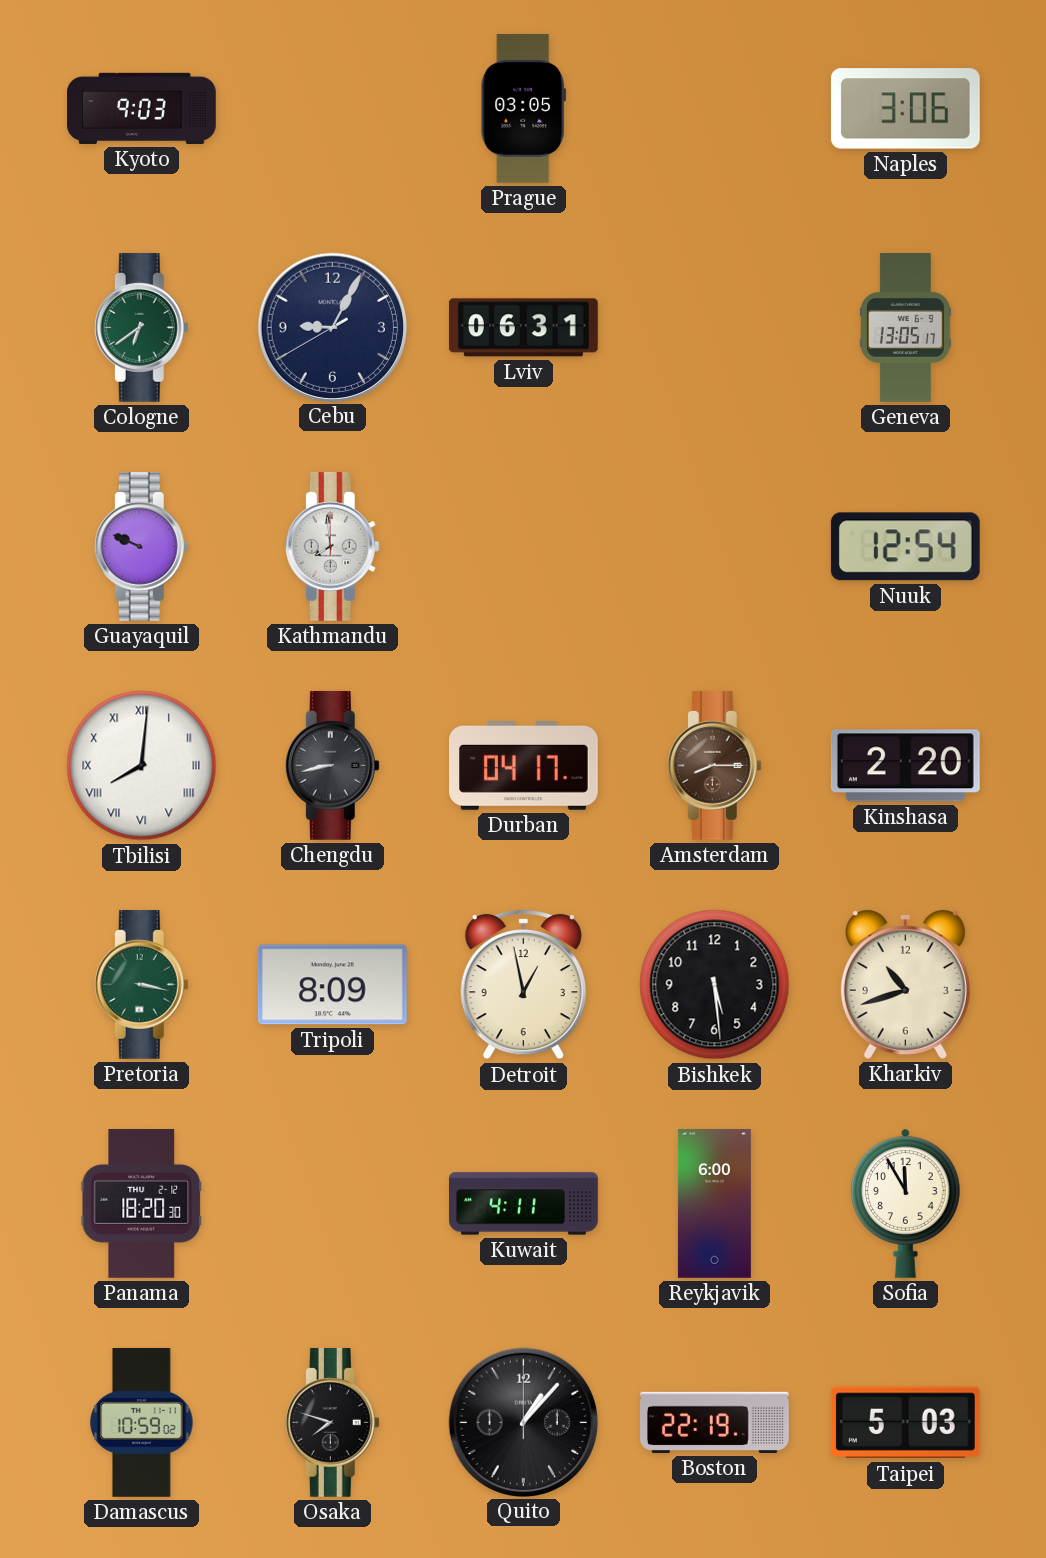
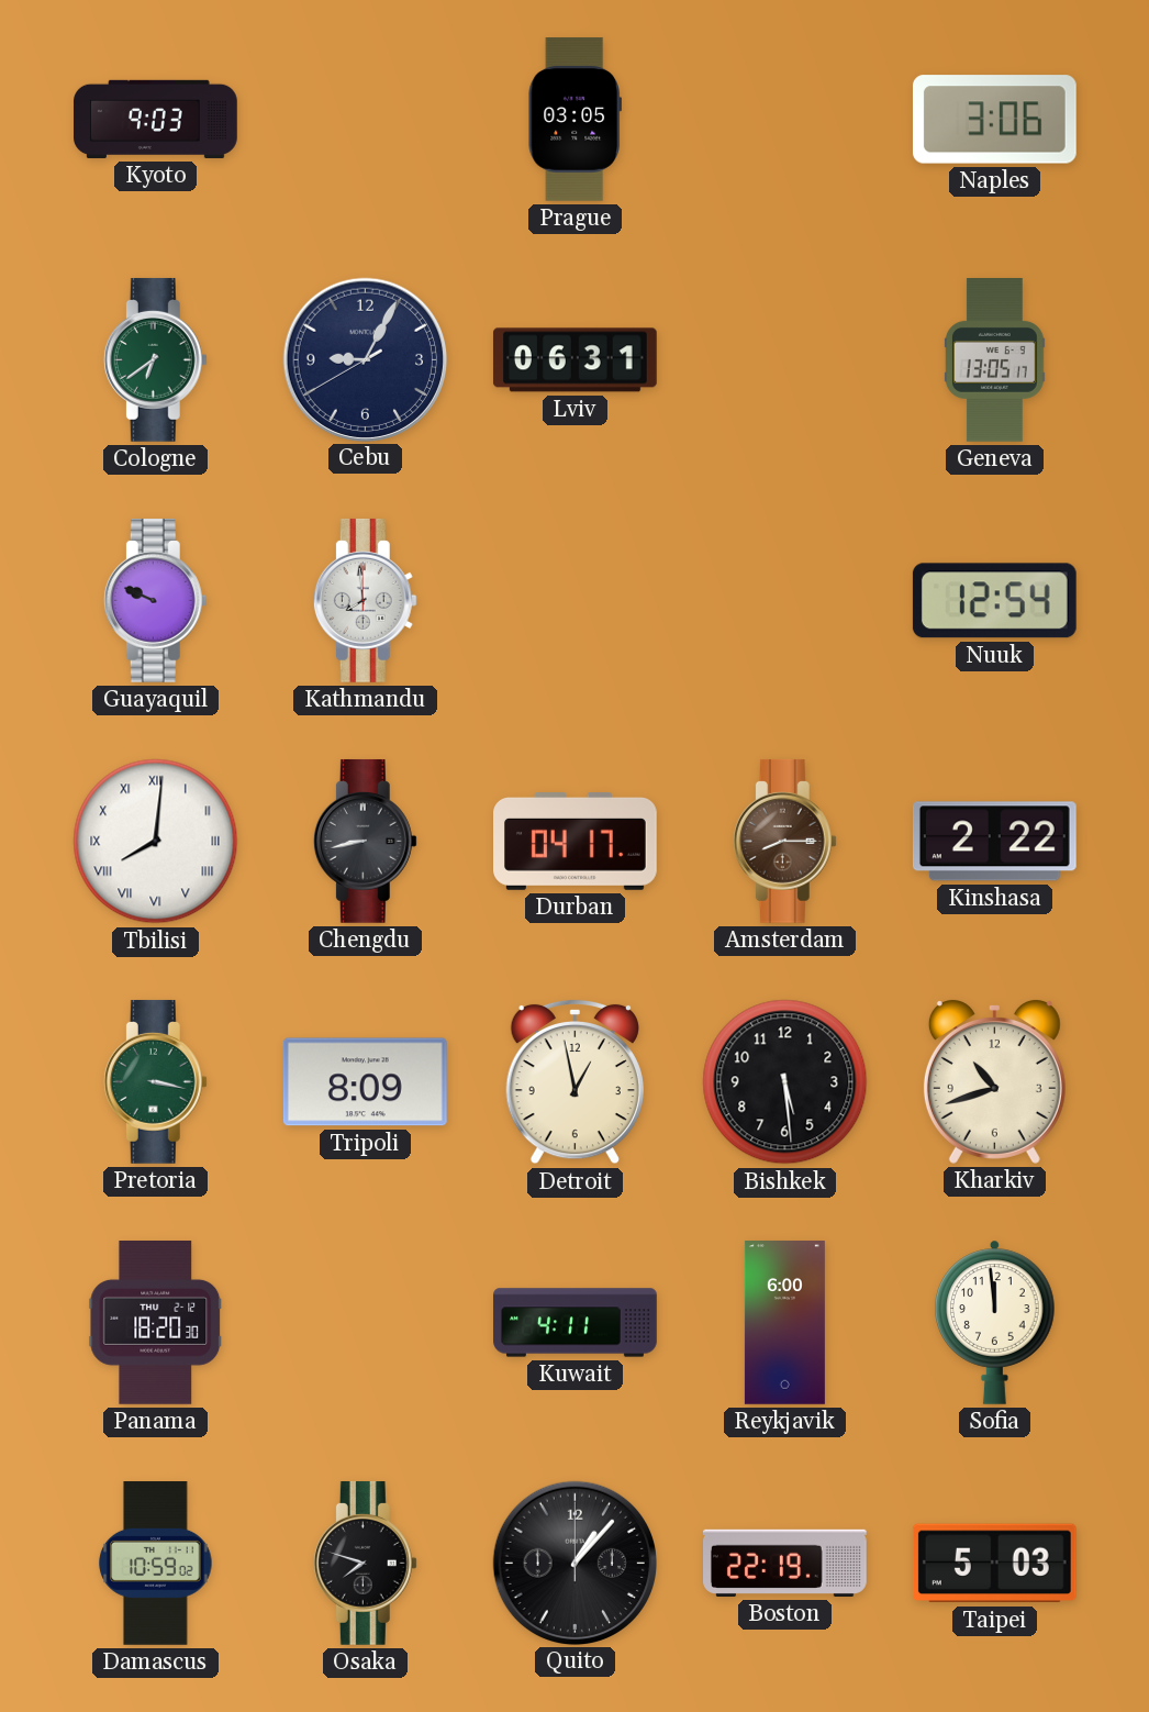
Kinshasa: 2:20 -> 2:22
Sofia: 11:55 -> 11:59
